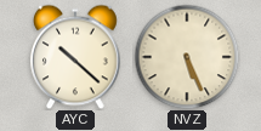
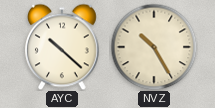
NVZ: 5:26 -> 10:25
